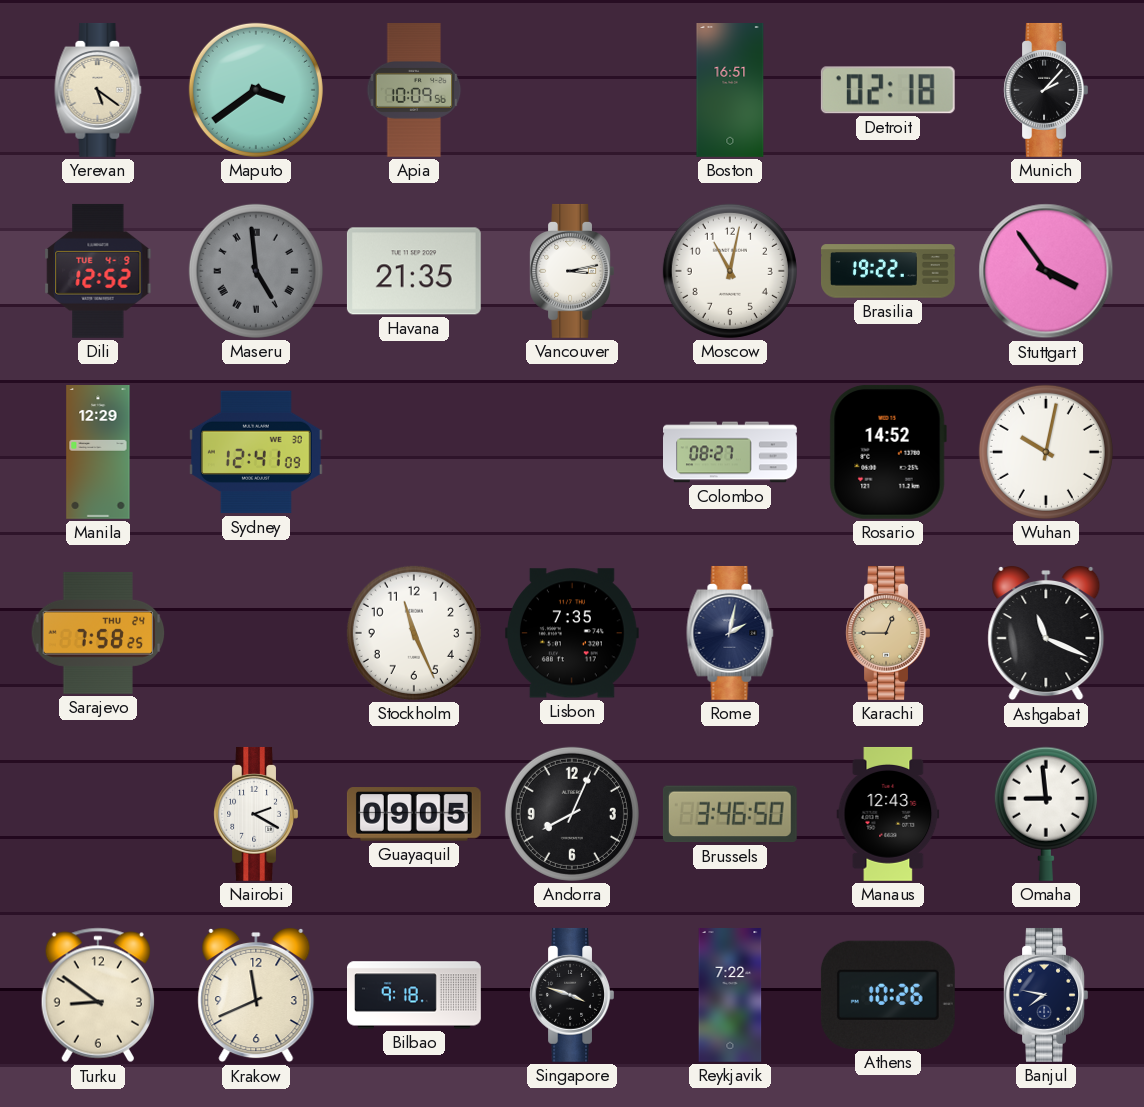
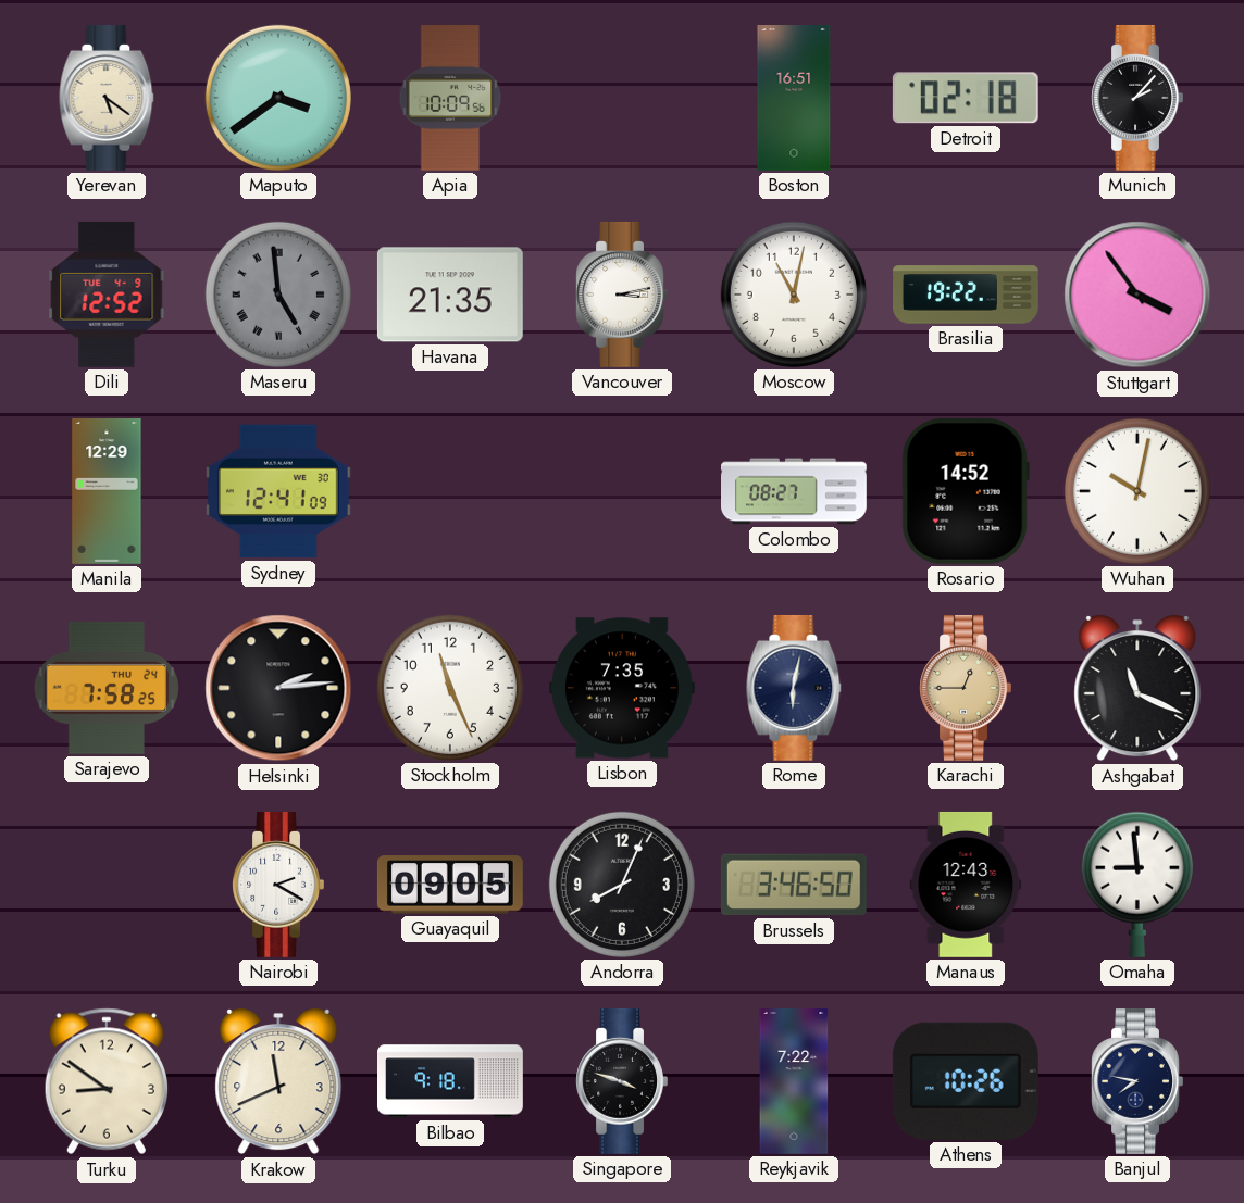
Helsinki: none -> 2:14
Rome: 2:02 -> 6:02
